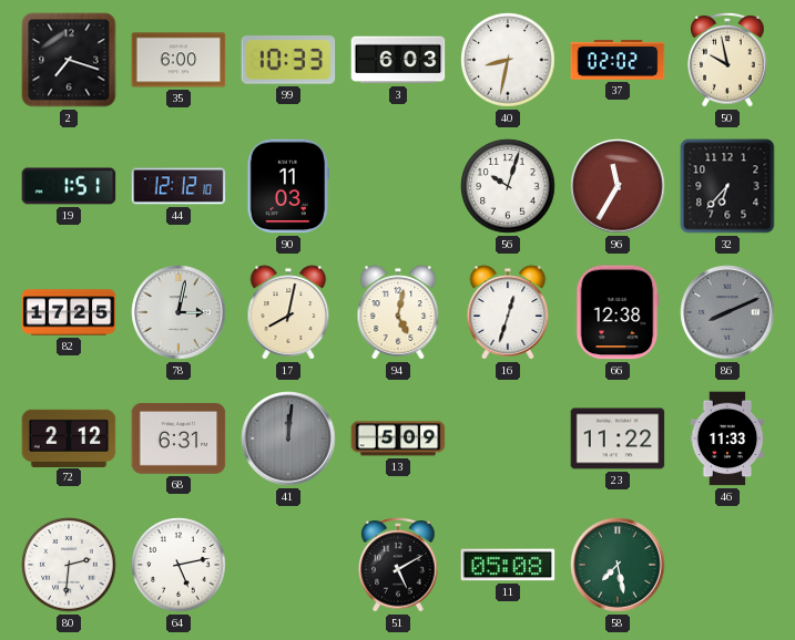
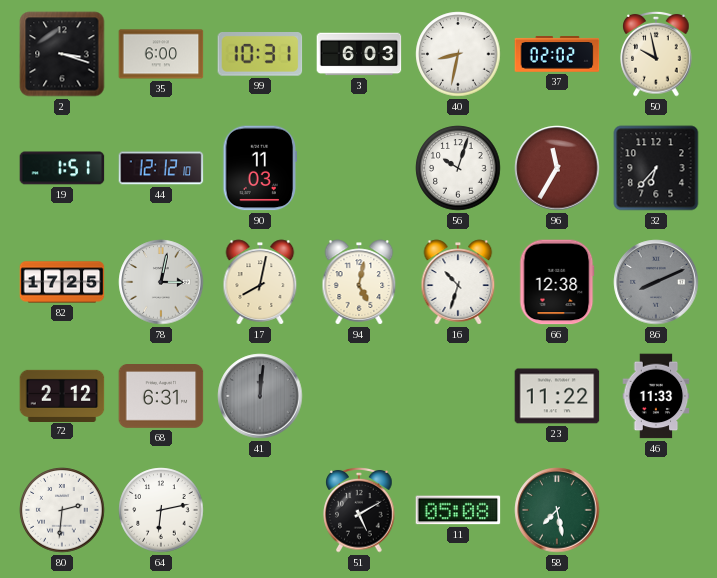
2: 7:18 -> 3:18
99: 10:33 -> 10:31
16: 12:33 -> 10:33
13: 5:09 -> none
64: 5:13 -> 6:13
